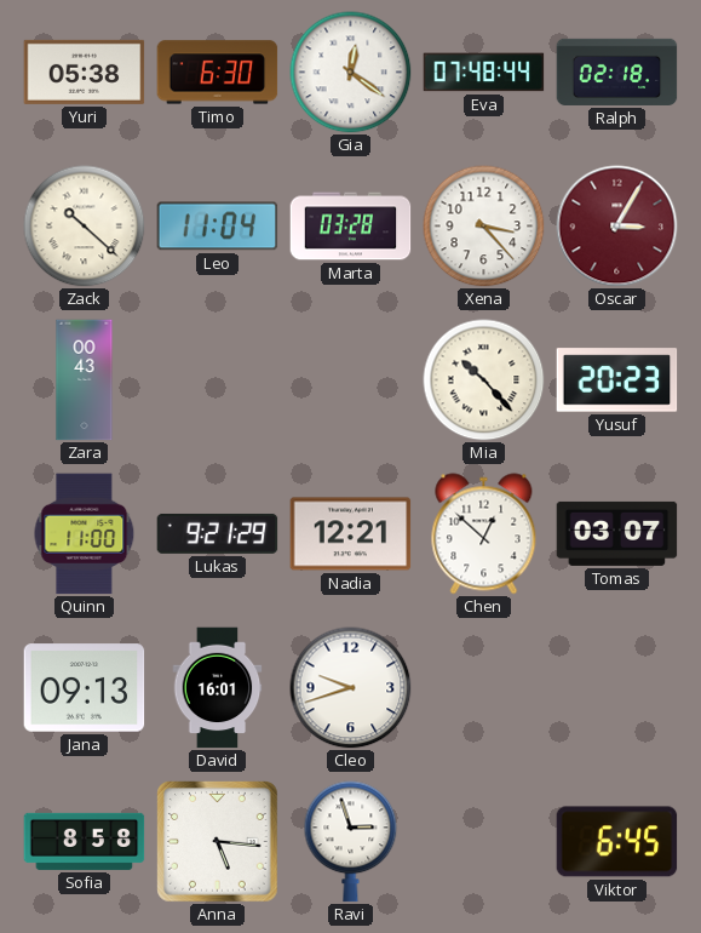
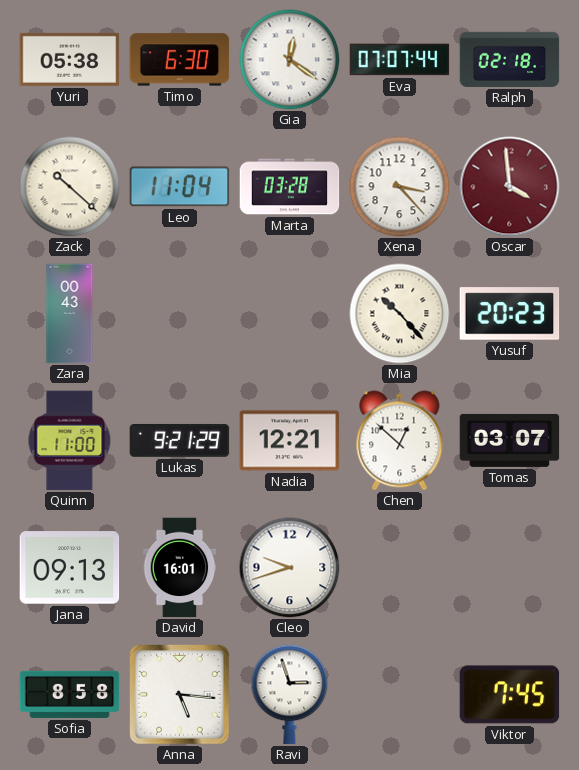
Eva: 07:48 -> 07:07
Oscar: 3:05 -> 3:59
Viktor: 6:45 -> 7:45
